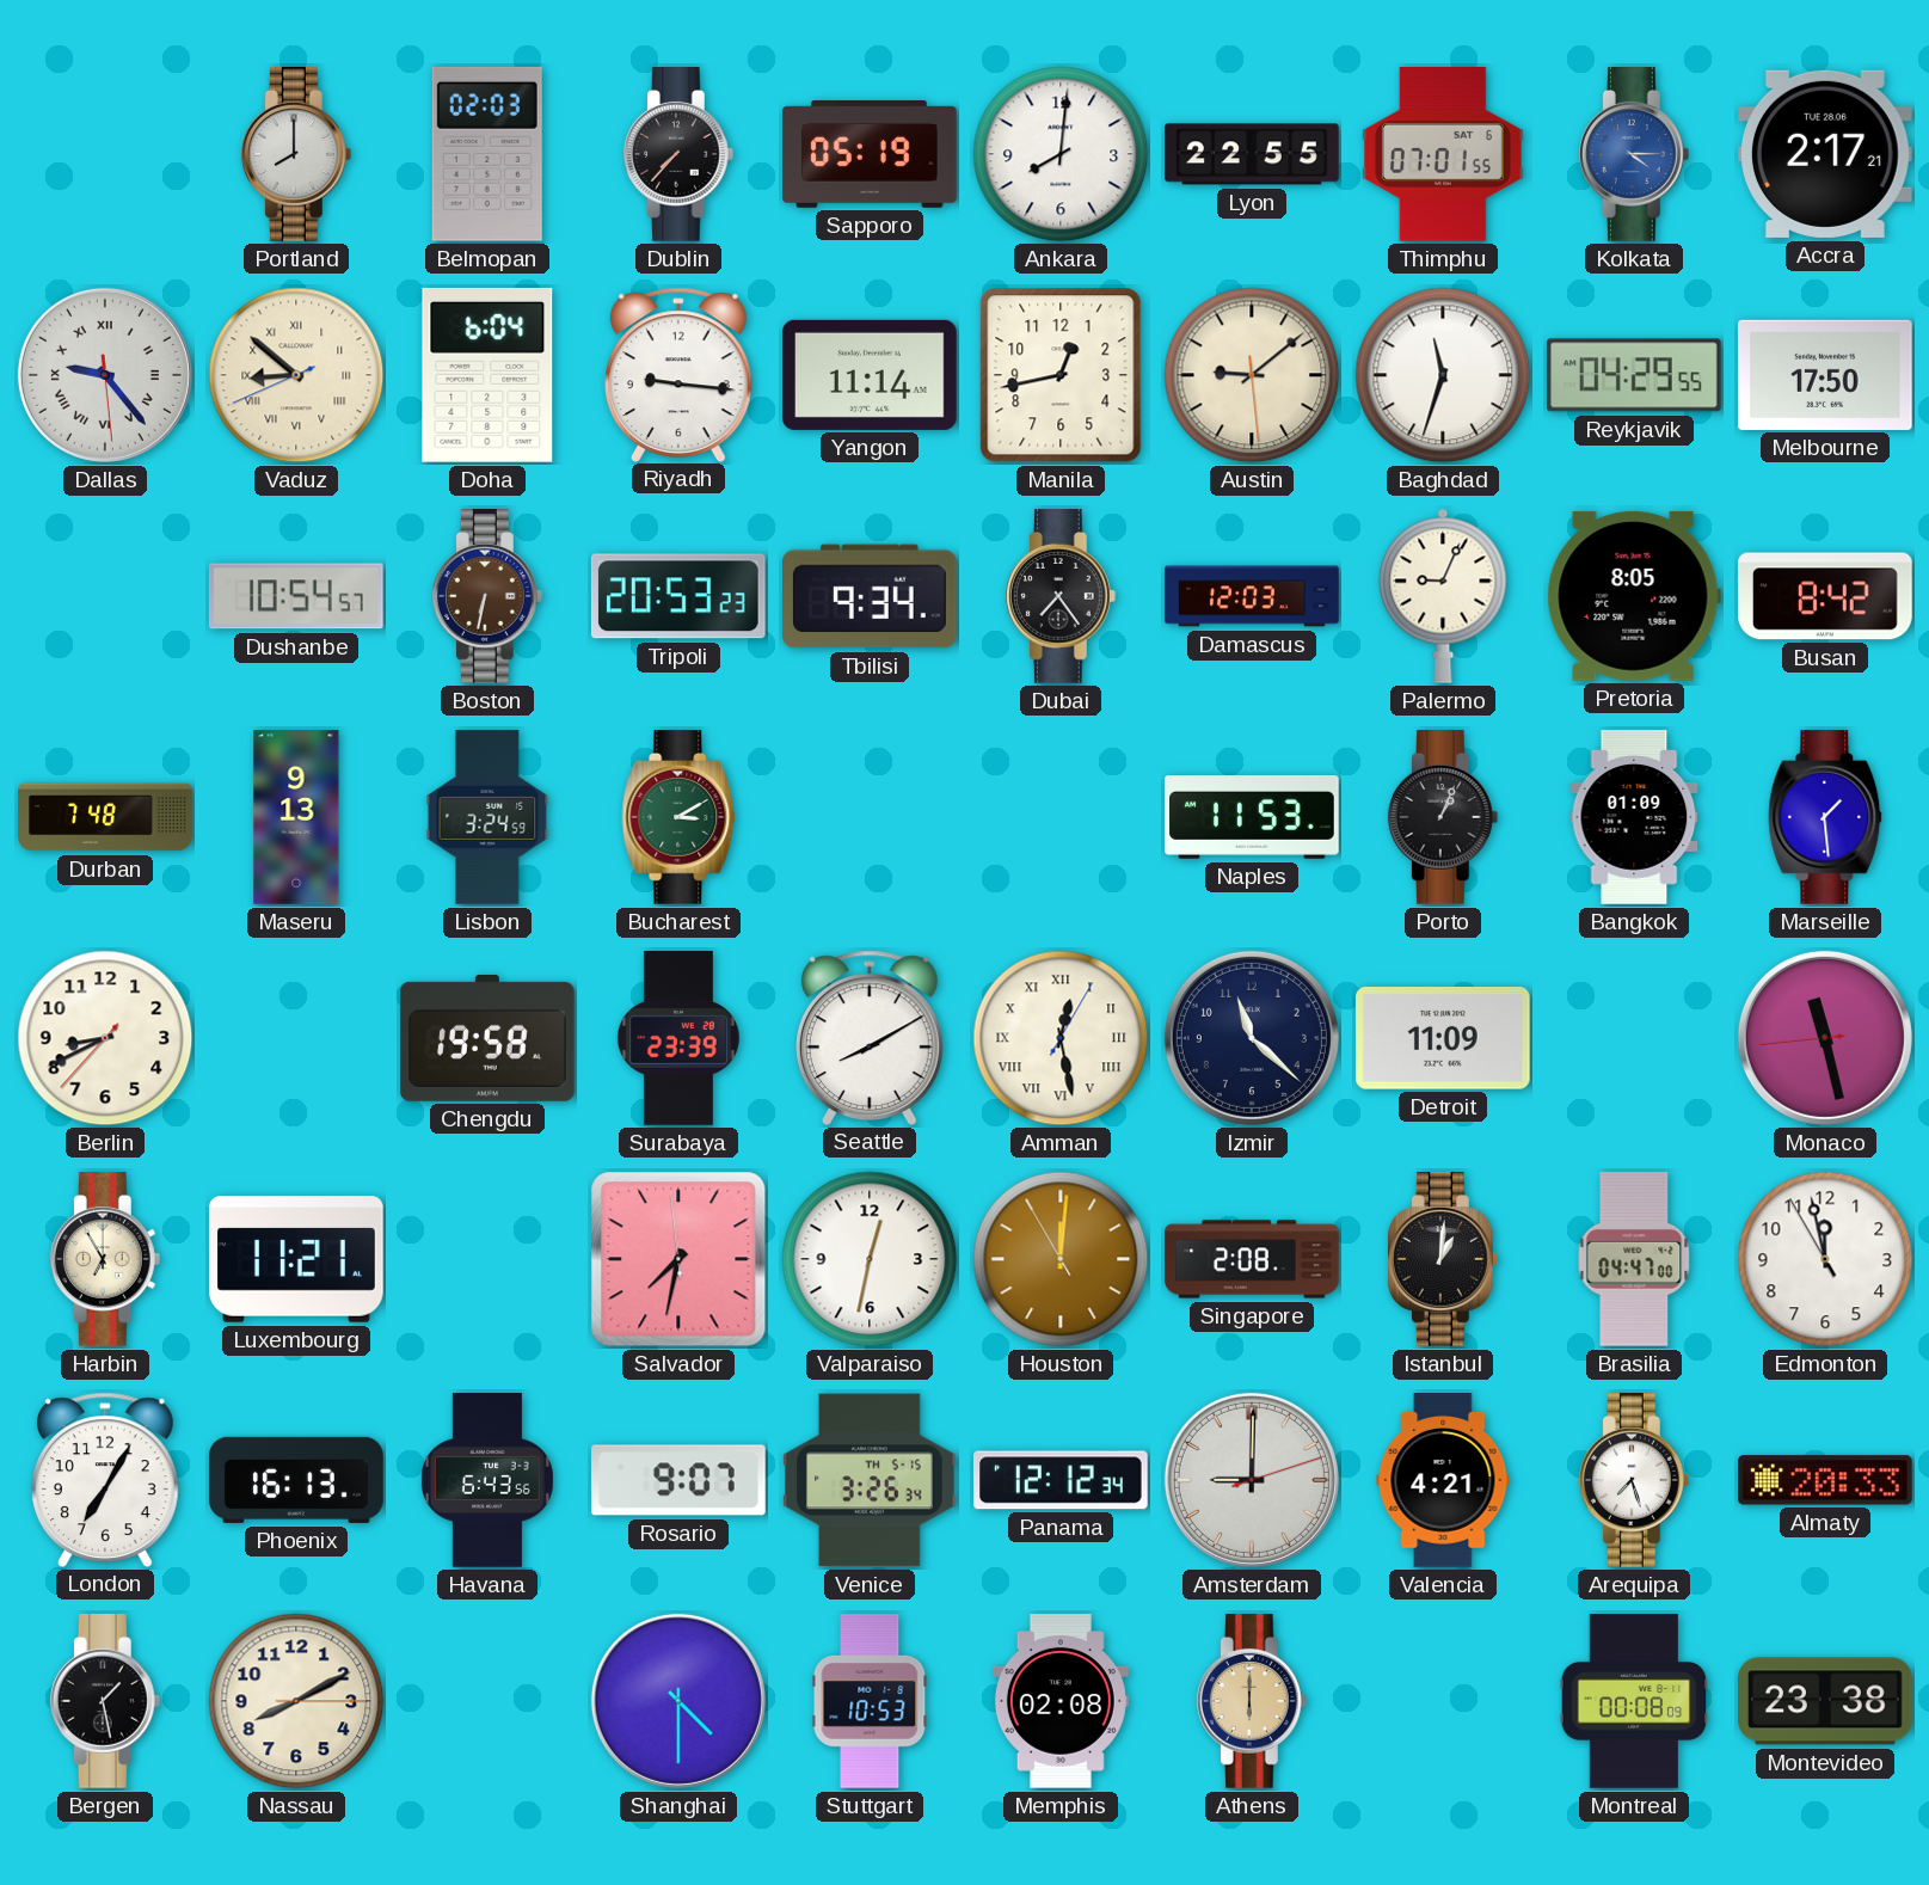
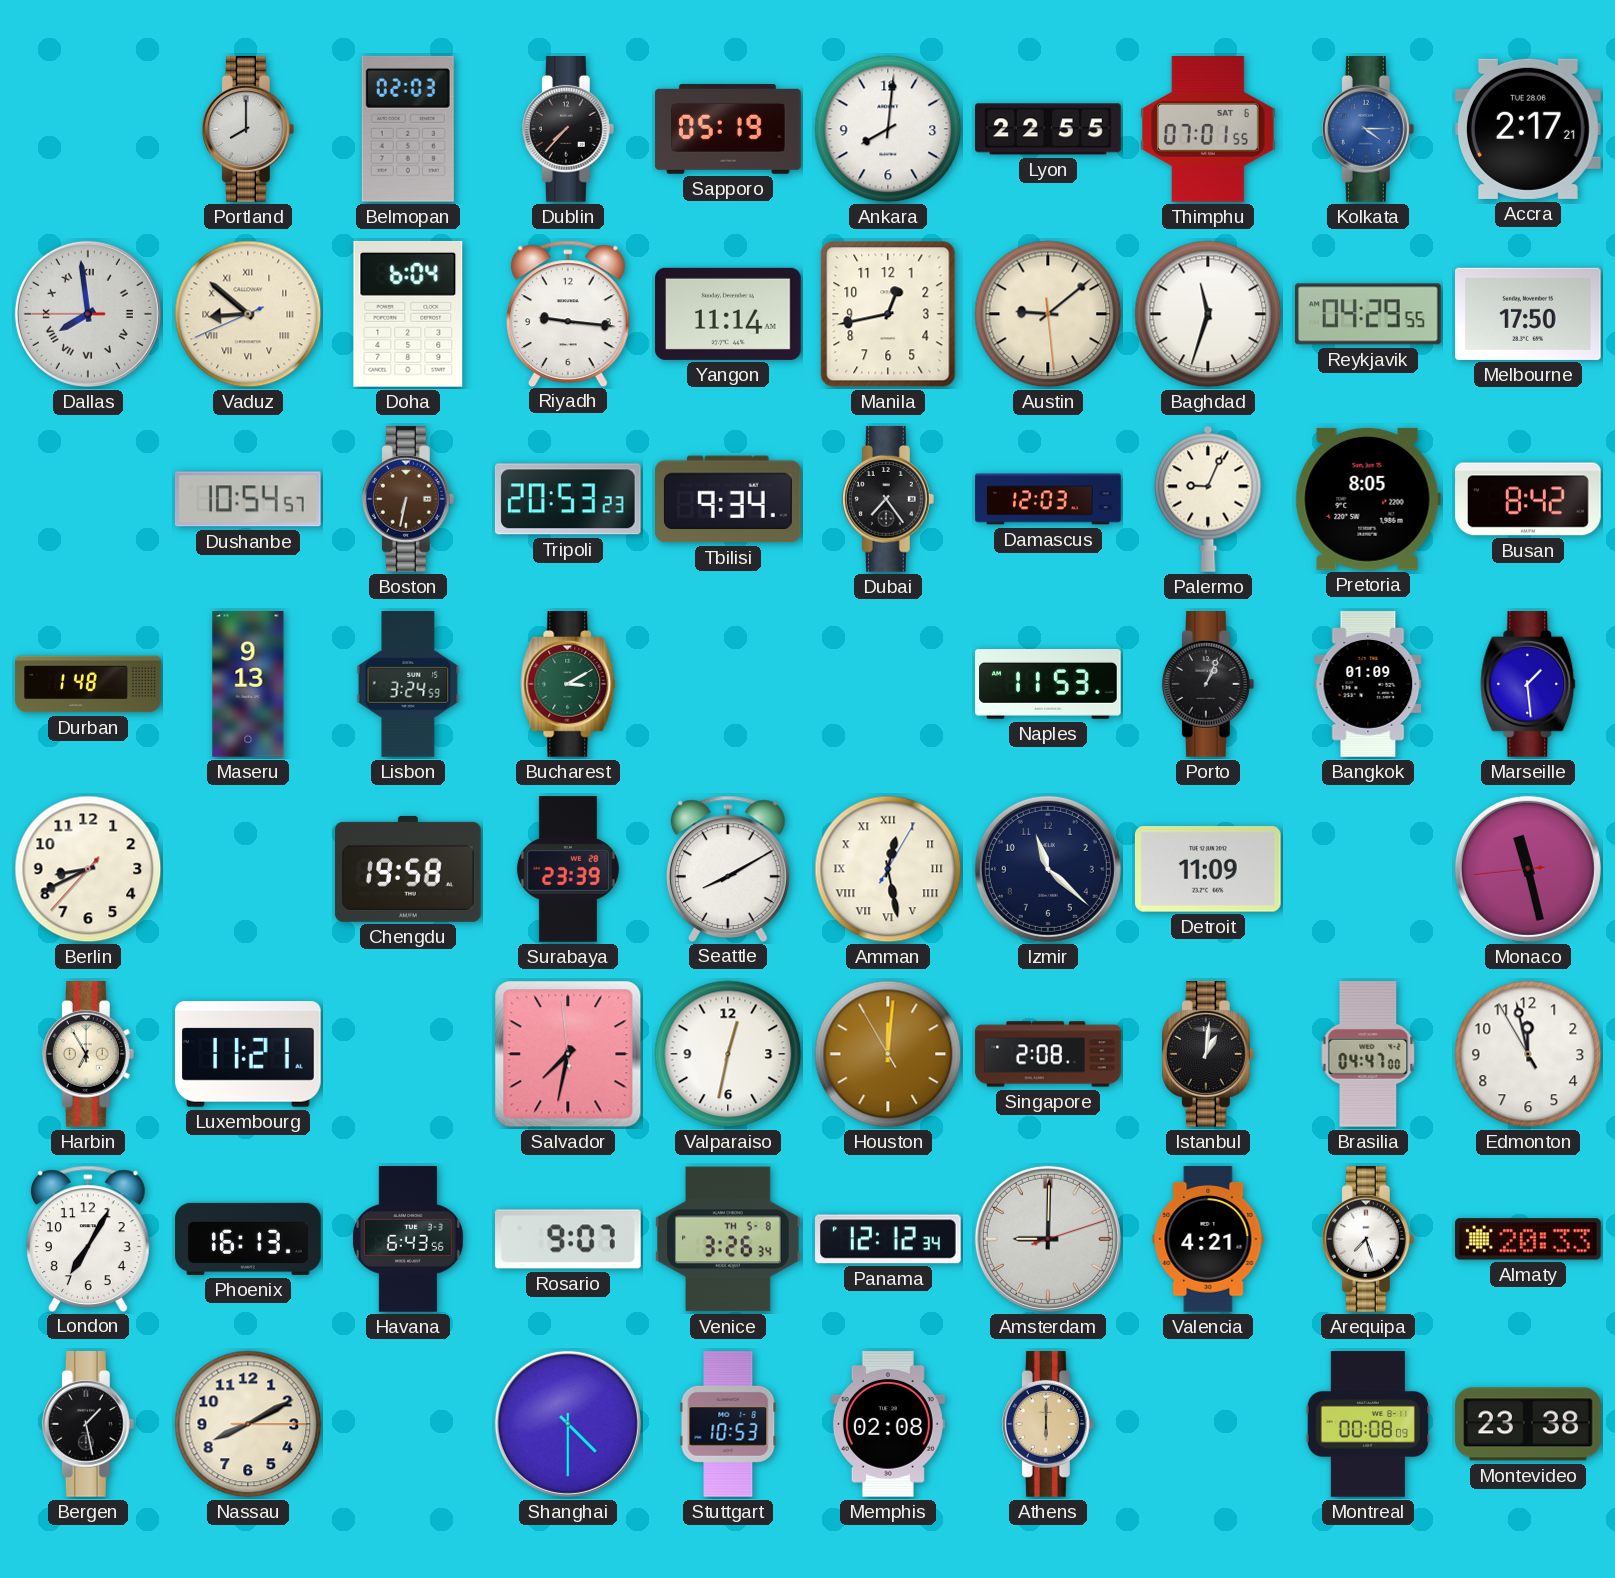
Dallas: 9:23 -> 7:58
Durban: 7:48 -> 1:48
Venice date: TH 5-15 -> TH 5-8
